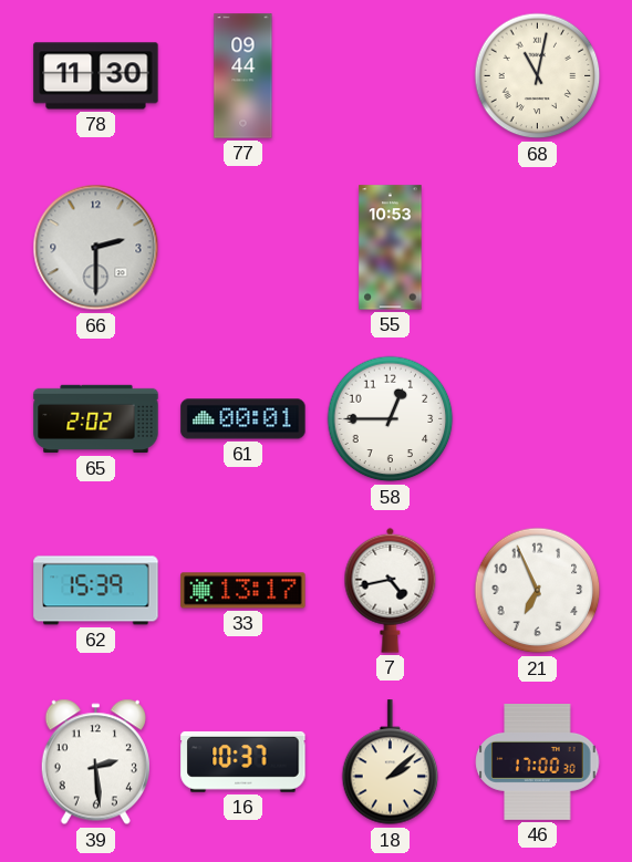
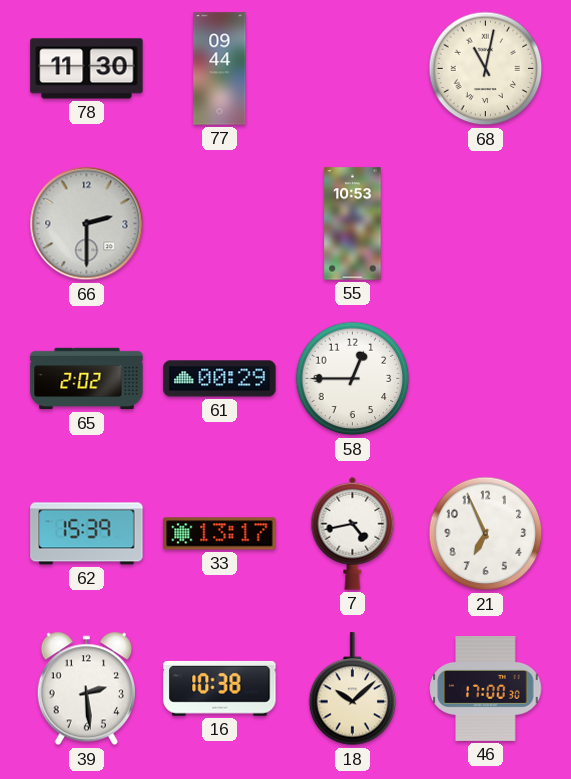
61: 00:01 -> 00:29
16: 10:37 -> 10:38
18: 2:08 -> 10:08
